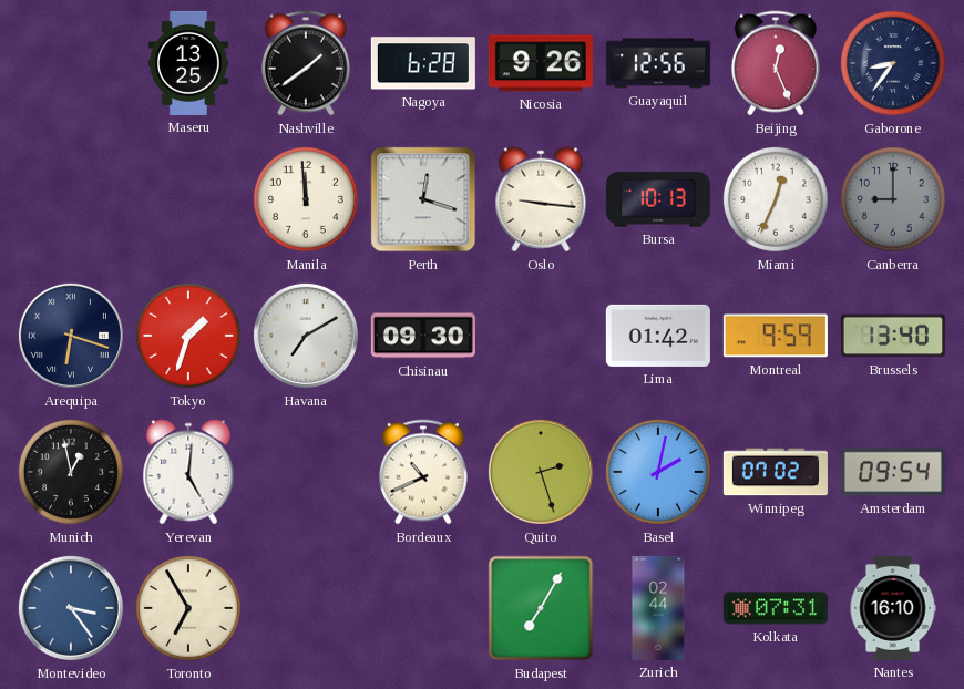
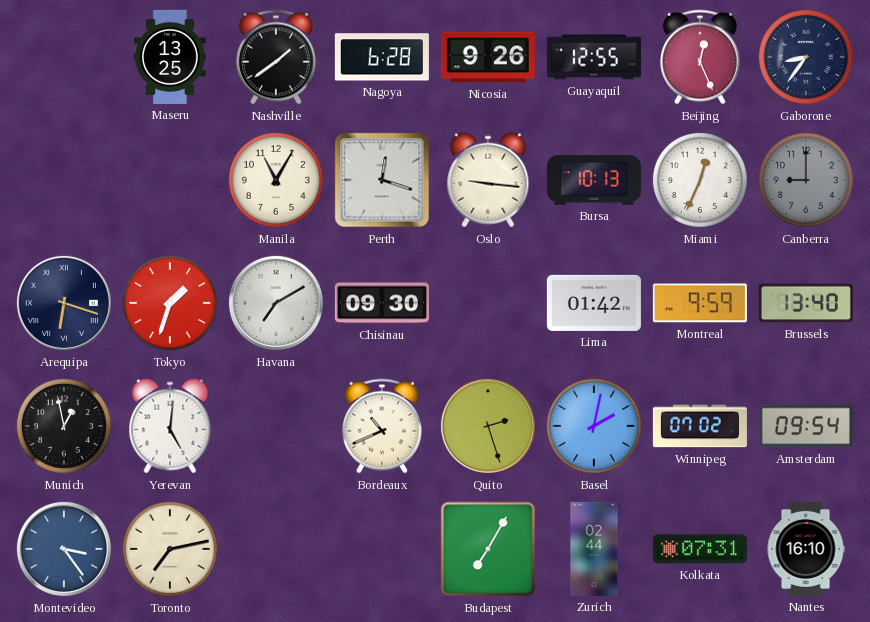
Guayaquil: 12:56 -> 12:55
Manila: 11:59 -> 11:05
Toronto: 6:55 -> 7:13
